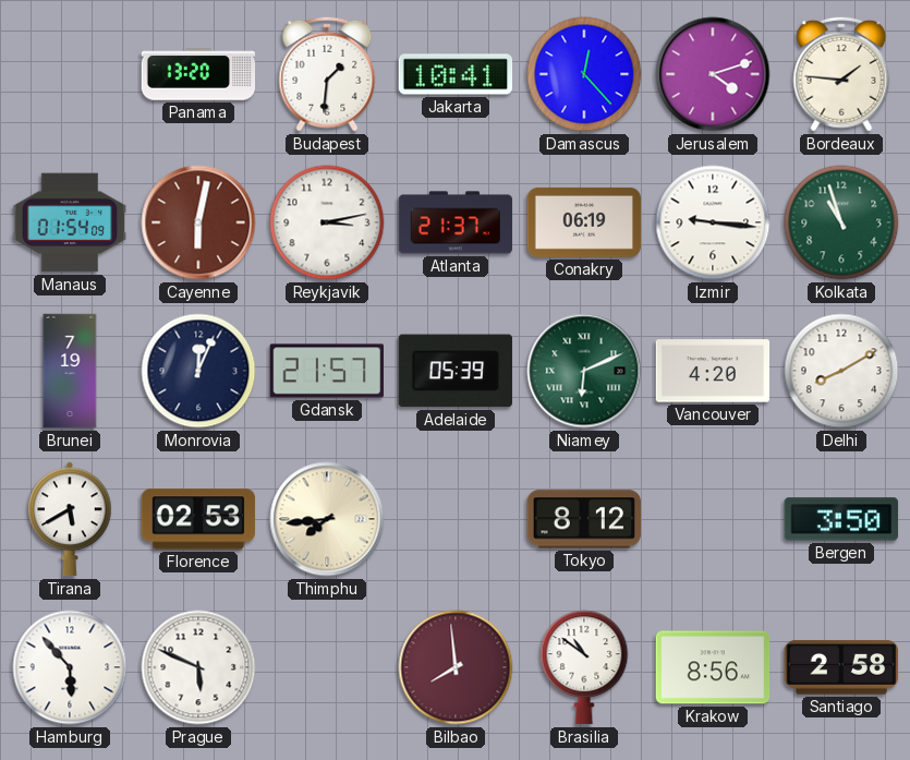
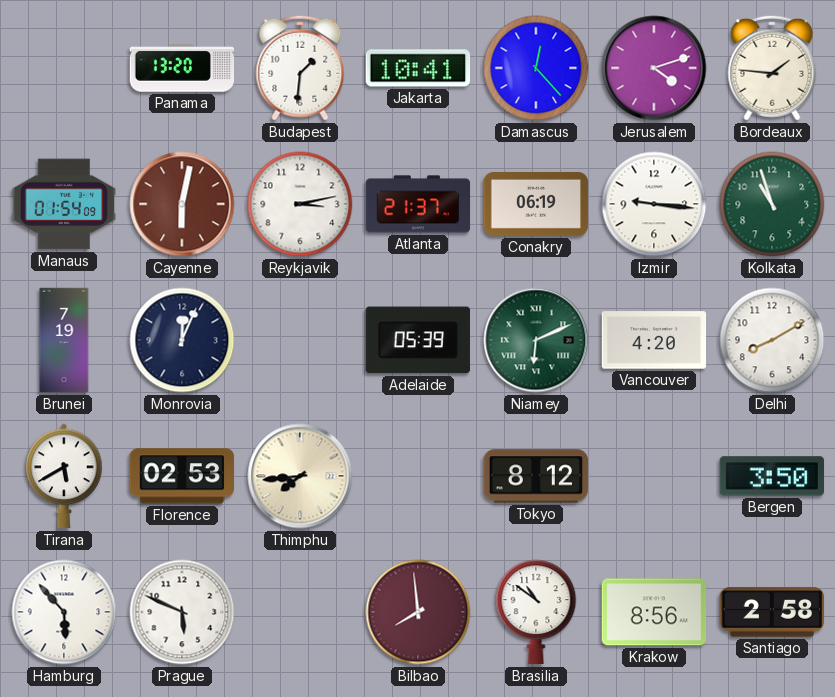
Gdansk: 21:57 -> none
